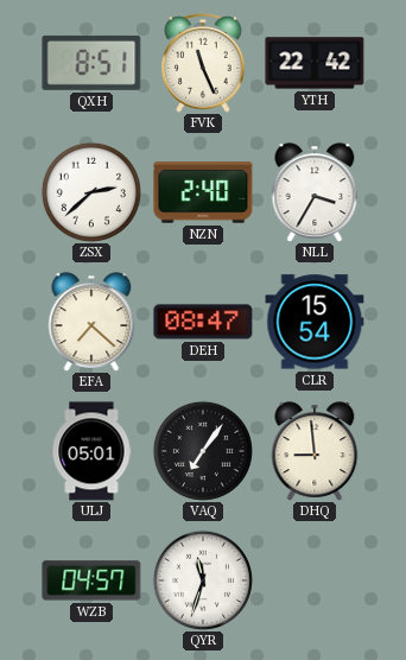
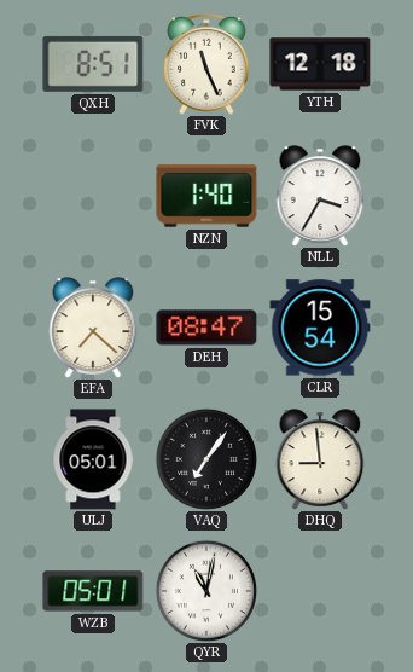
YTH: 22:42 -> 12:18
ZSX: 2:38 -> none
NZN: 2:40 -> 1:40
WZB: 04:57 -> 05:01
QYR: 11:33 -> 11:02
